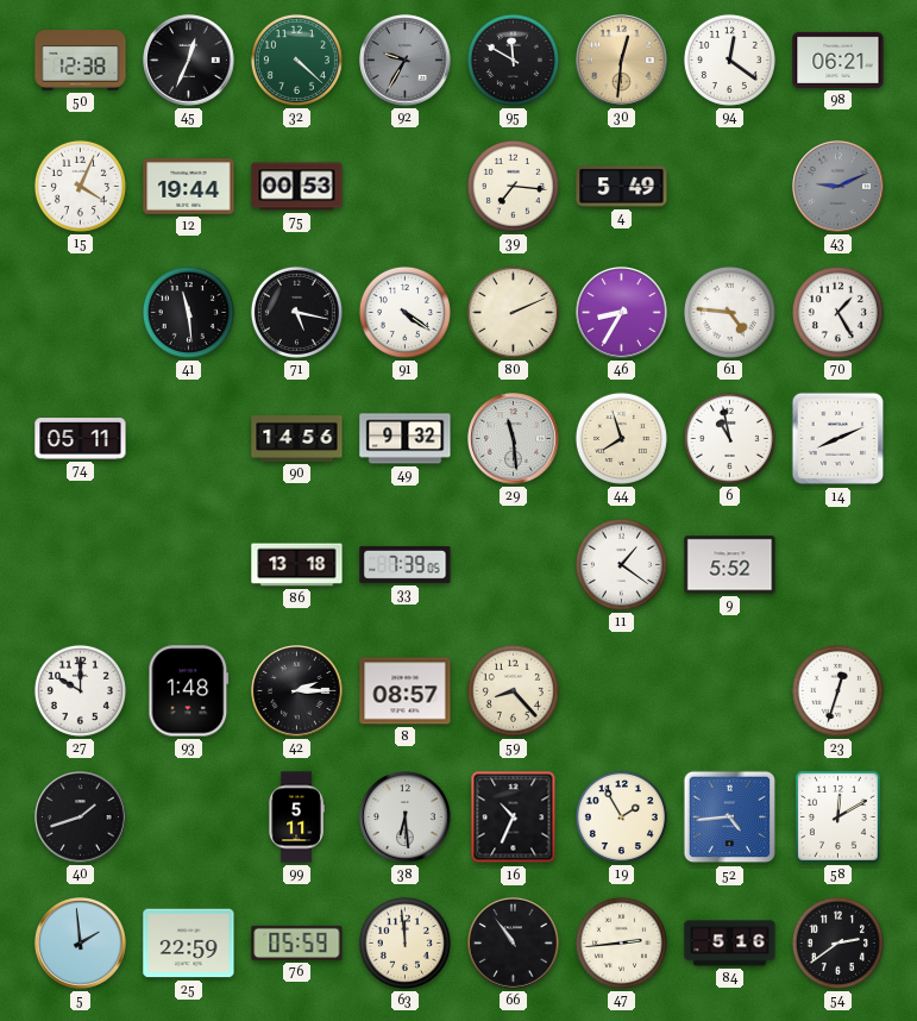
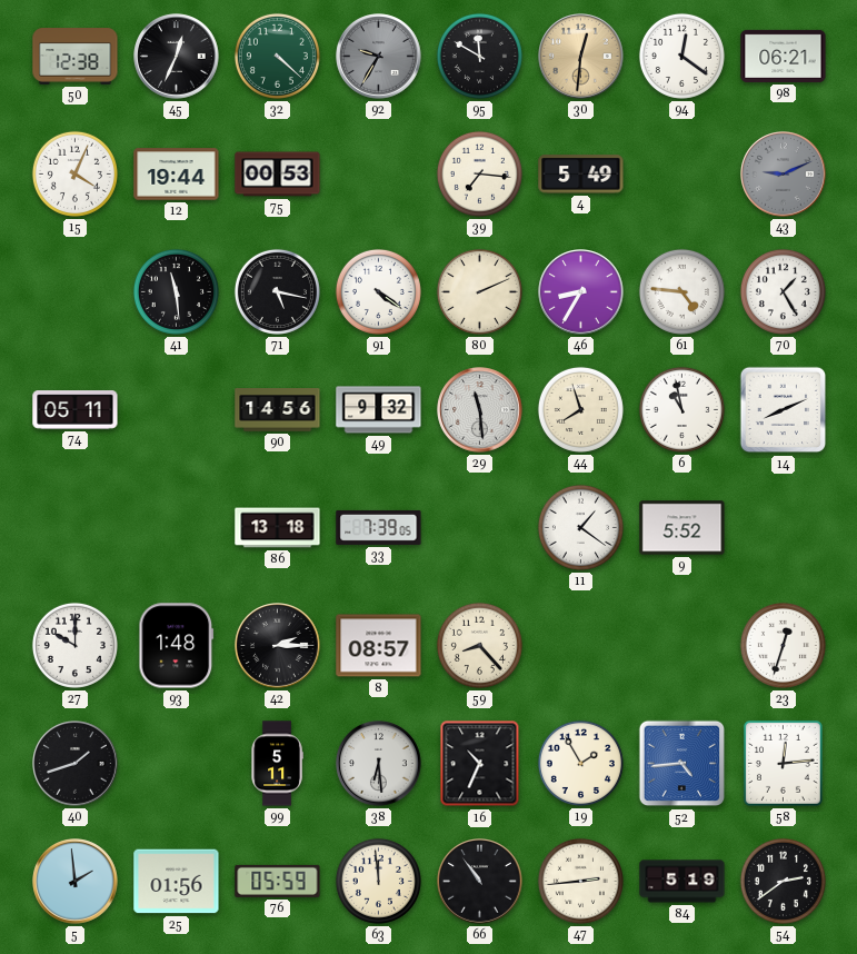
58: 12:10 -> 12:14
25: 22:59 -> 01:56
84: 5:16 -> 5:19
